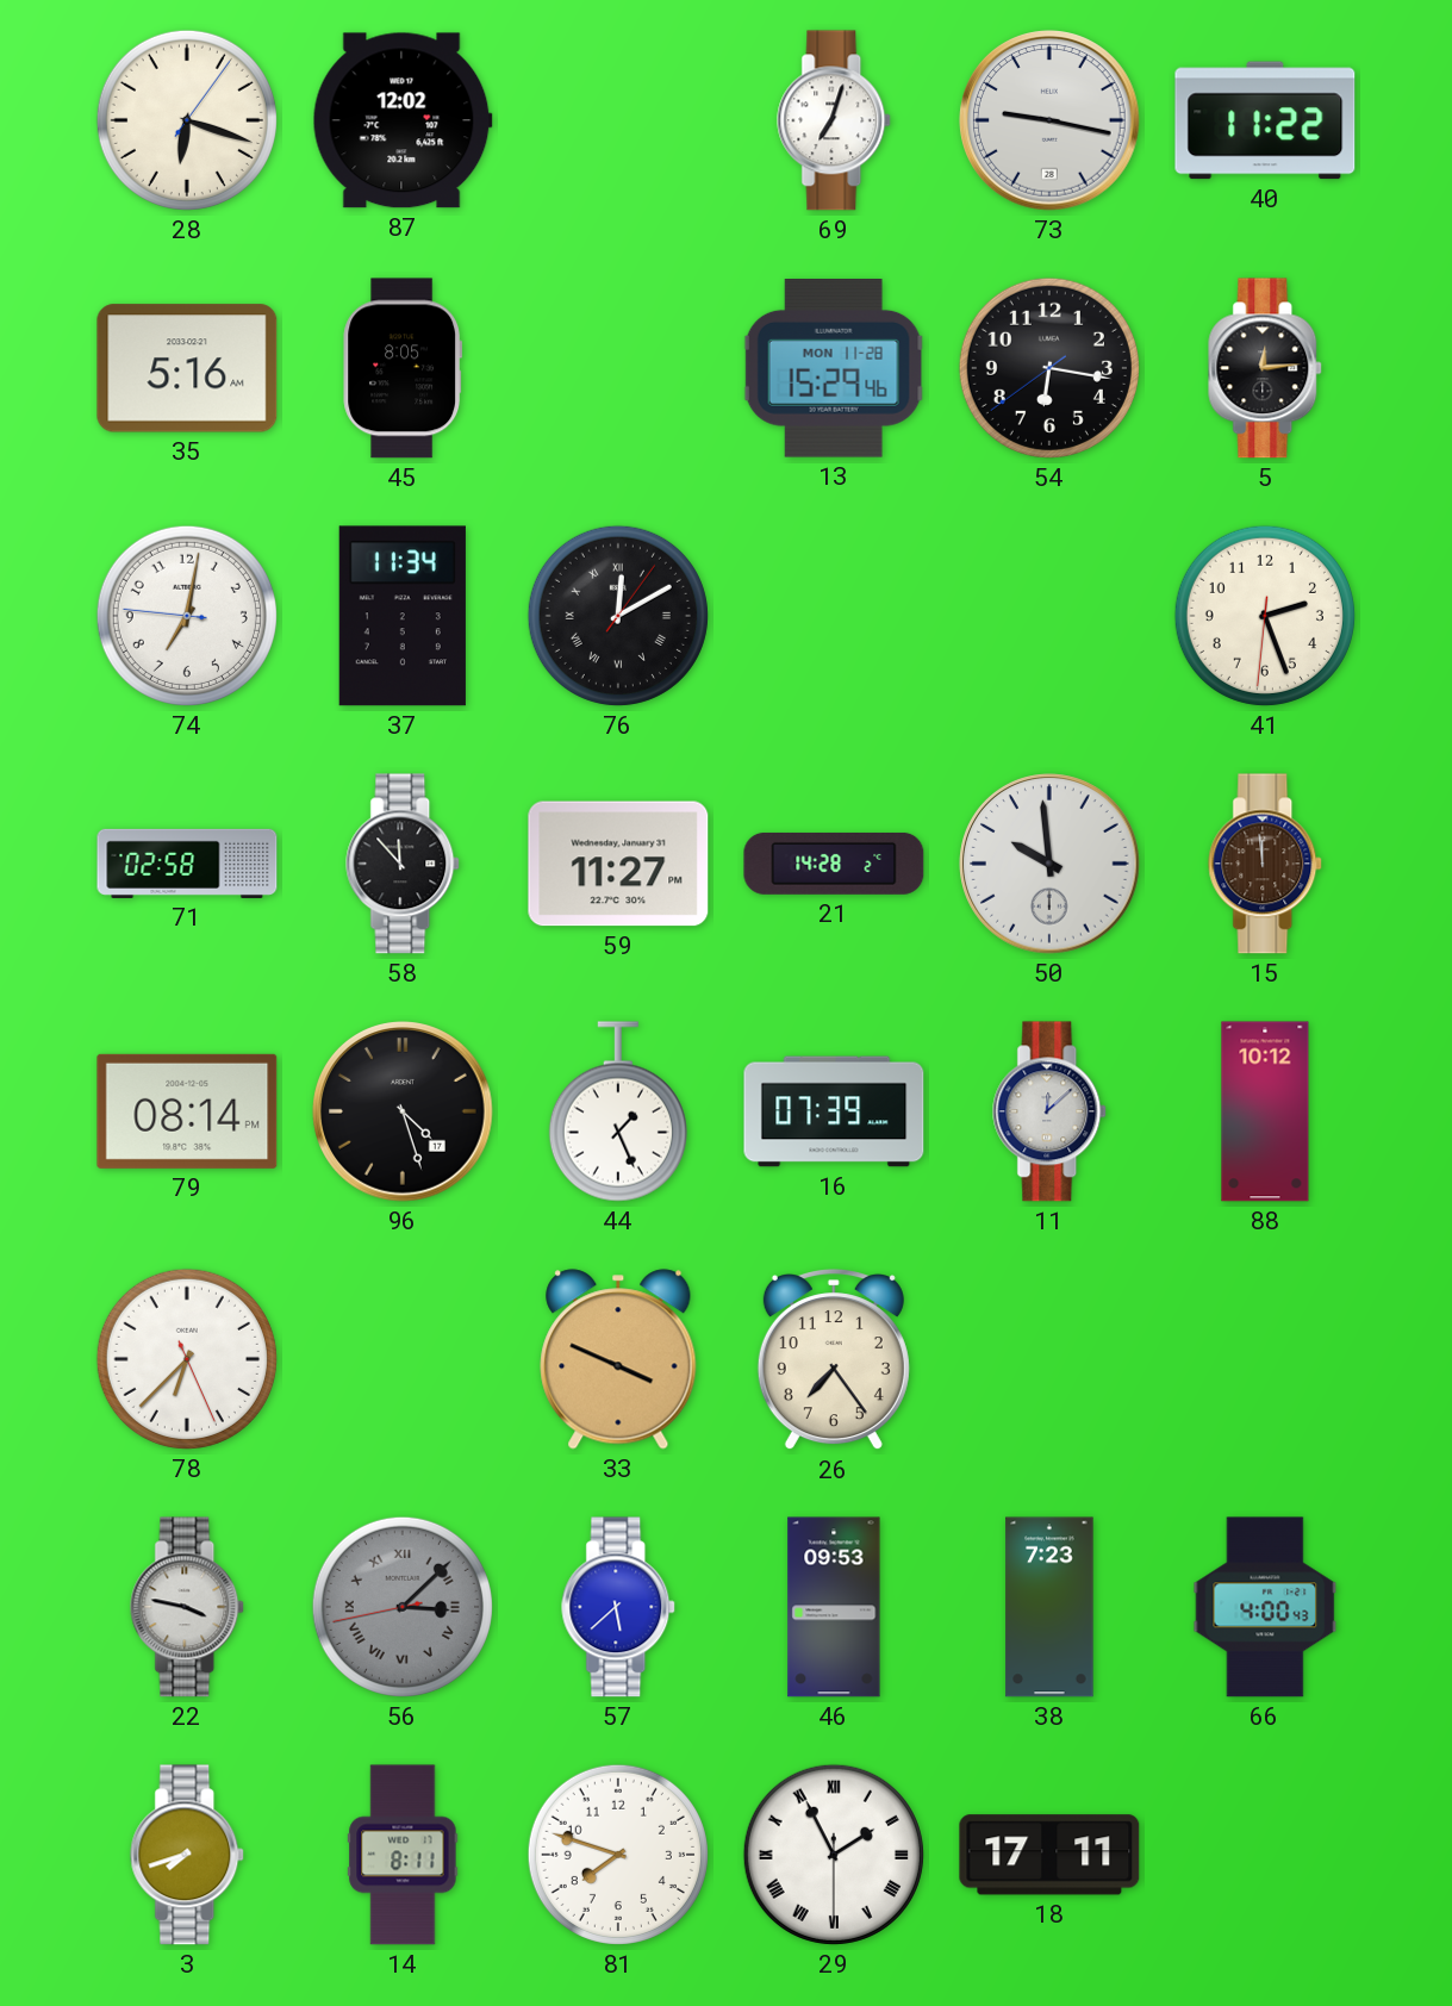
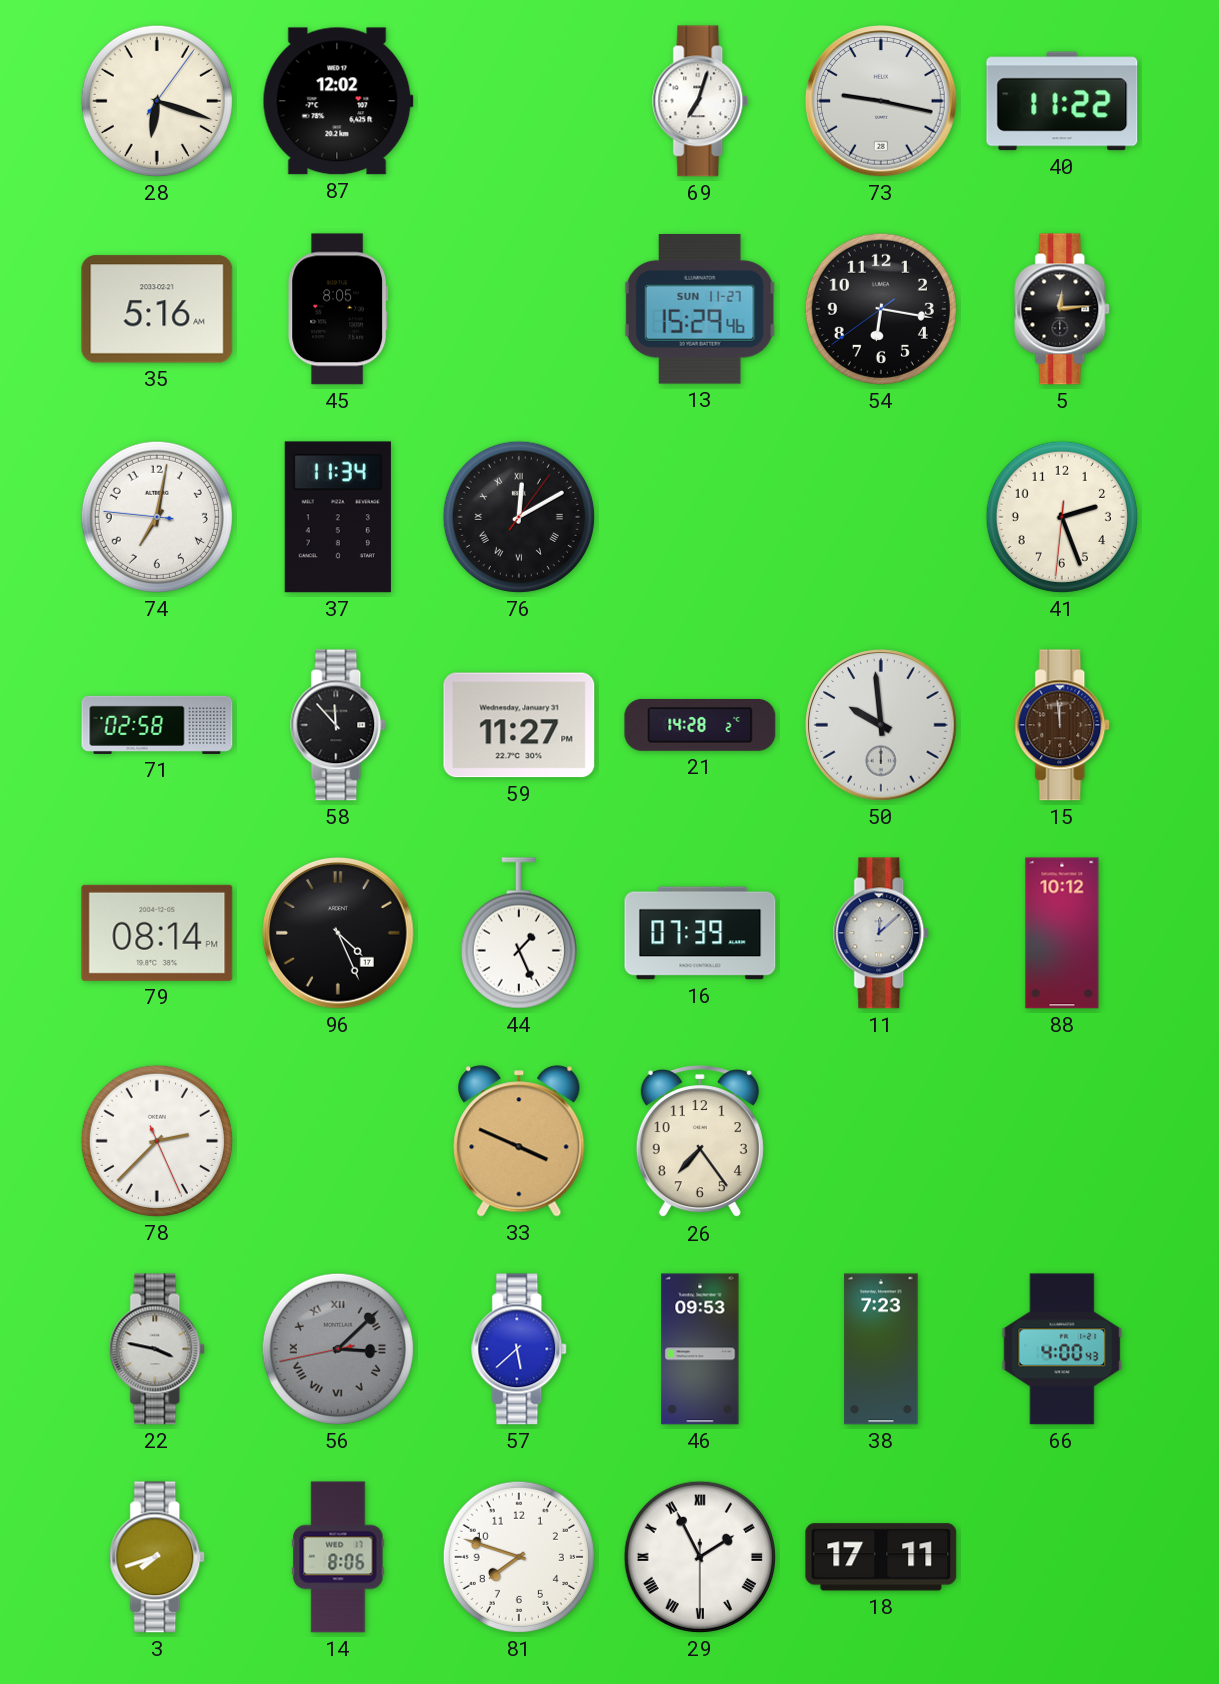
13 date: MON 11-28 -> SUN 11-27
96: 4:27 -> 4:26
78: 6:37 -> 2:37
14: 8:11 -> 8:06
